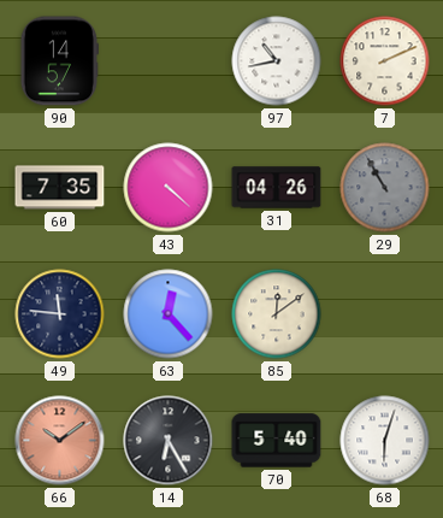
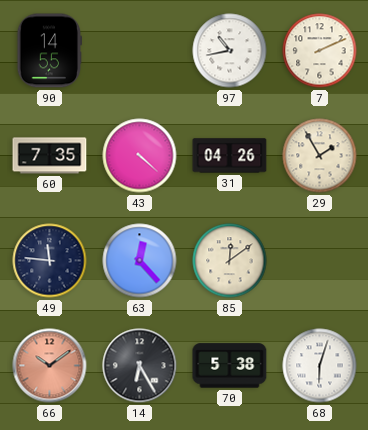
90: 14:57 -> 14:55
29: 10:55 -> 1:55
29 dial: grey -> cream
70: 5:40 -> 5:38
